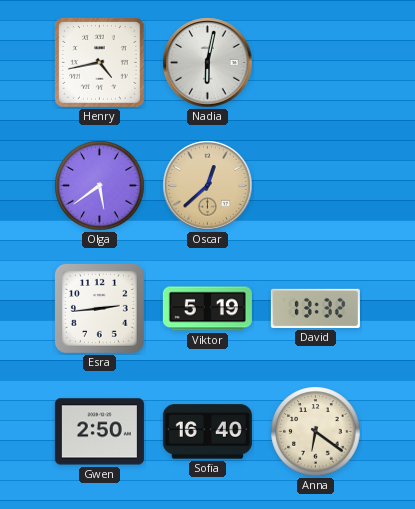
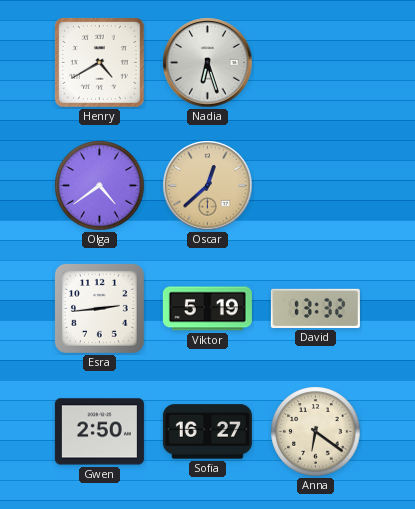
Henry: 4:43 -> 4:40
Nadia: 6:02 -> 6:27
Olga: 5:39 -> 4:39
Sofia: 16:40 -> 16:27
